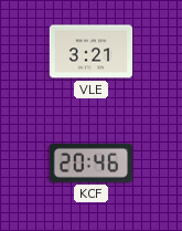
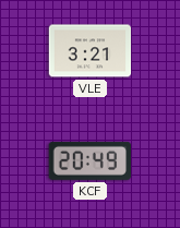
KCF: 20:46 -> 20:49
